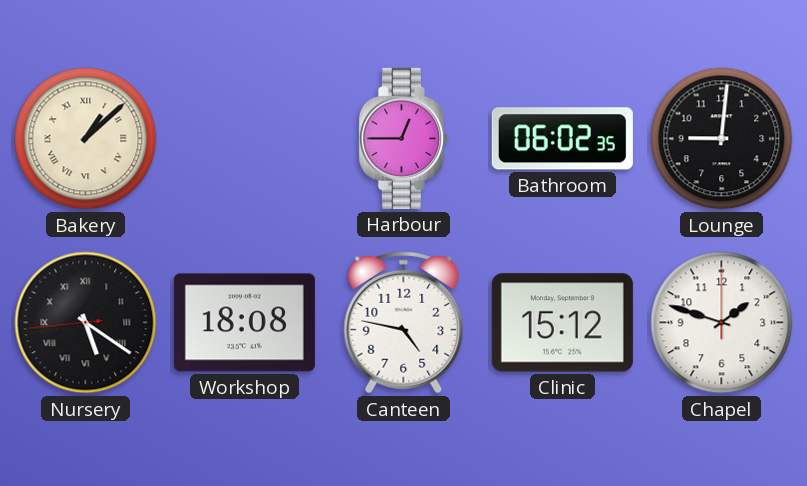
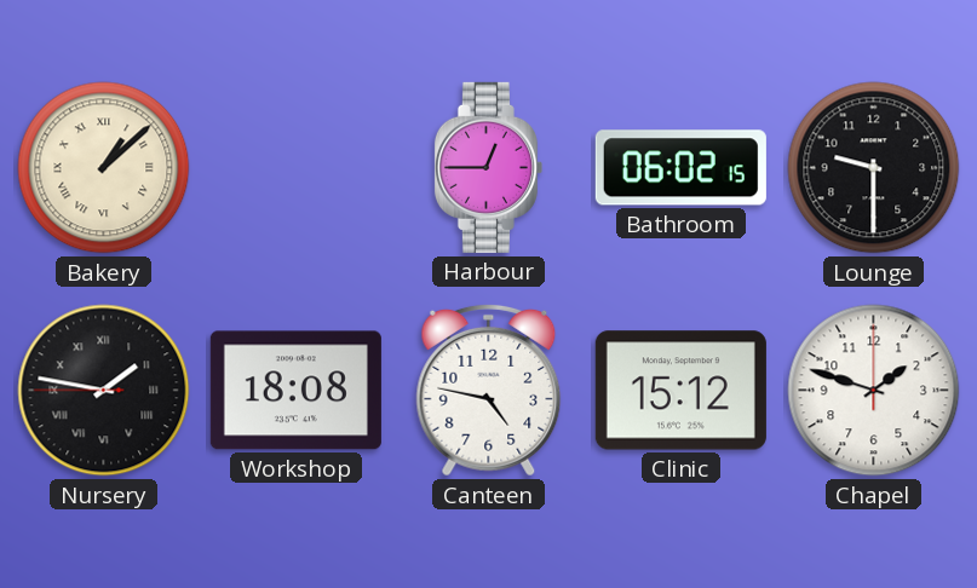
Bathroom: 06:02:35 -> 06:02:15
Lounge: 9:01 -> 9:30
Nursery: 5:20 -> 1:46
